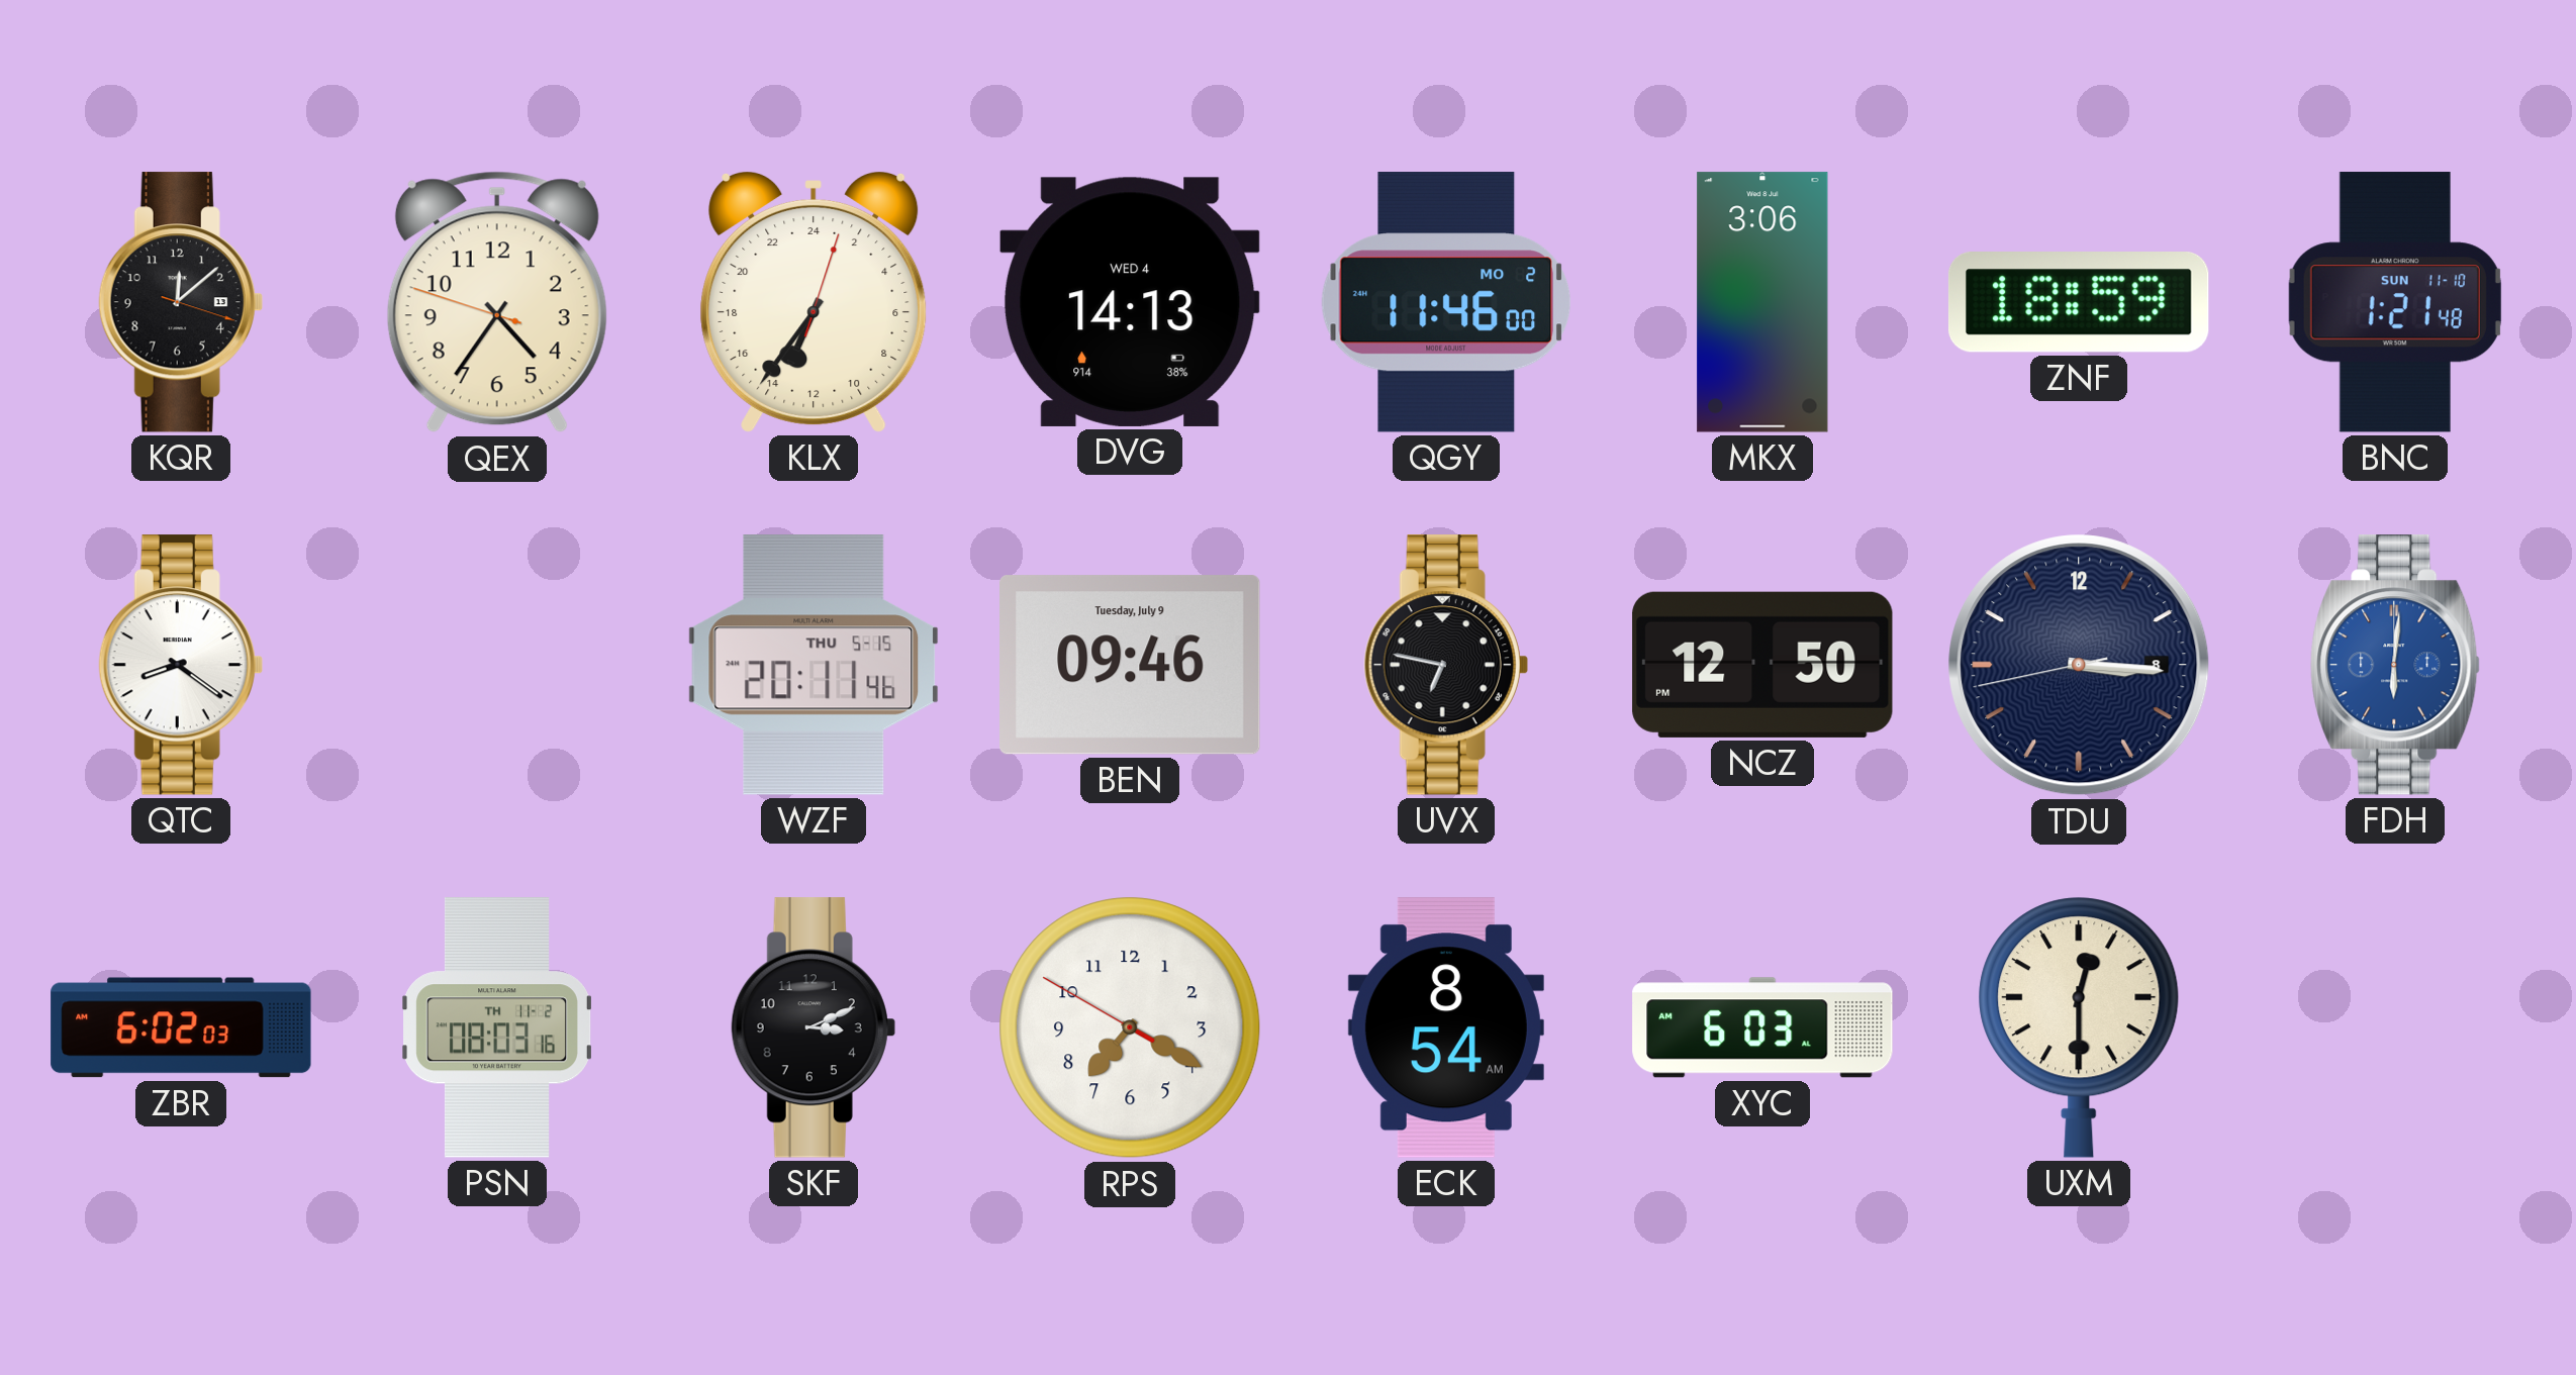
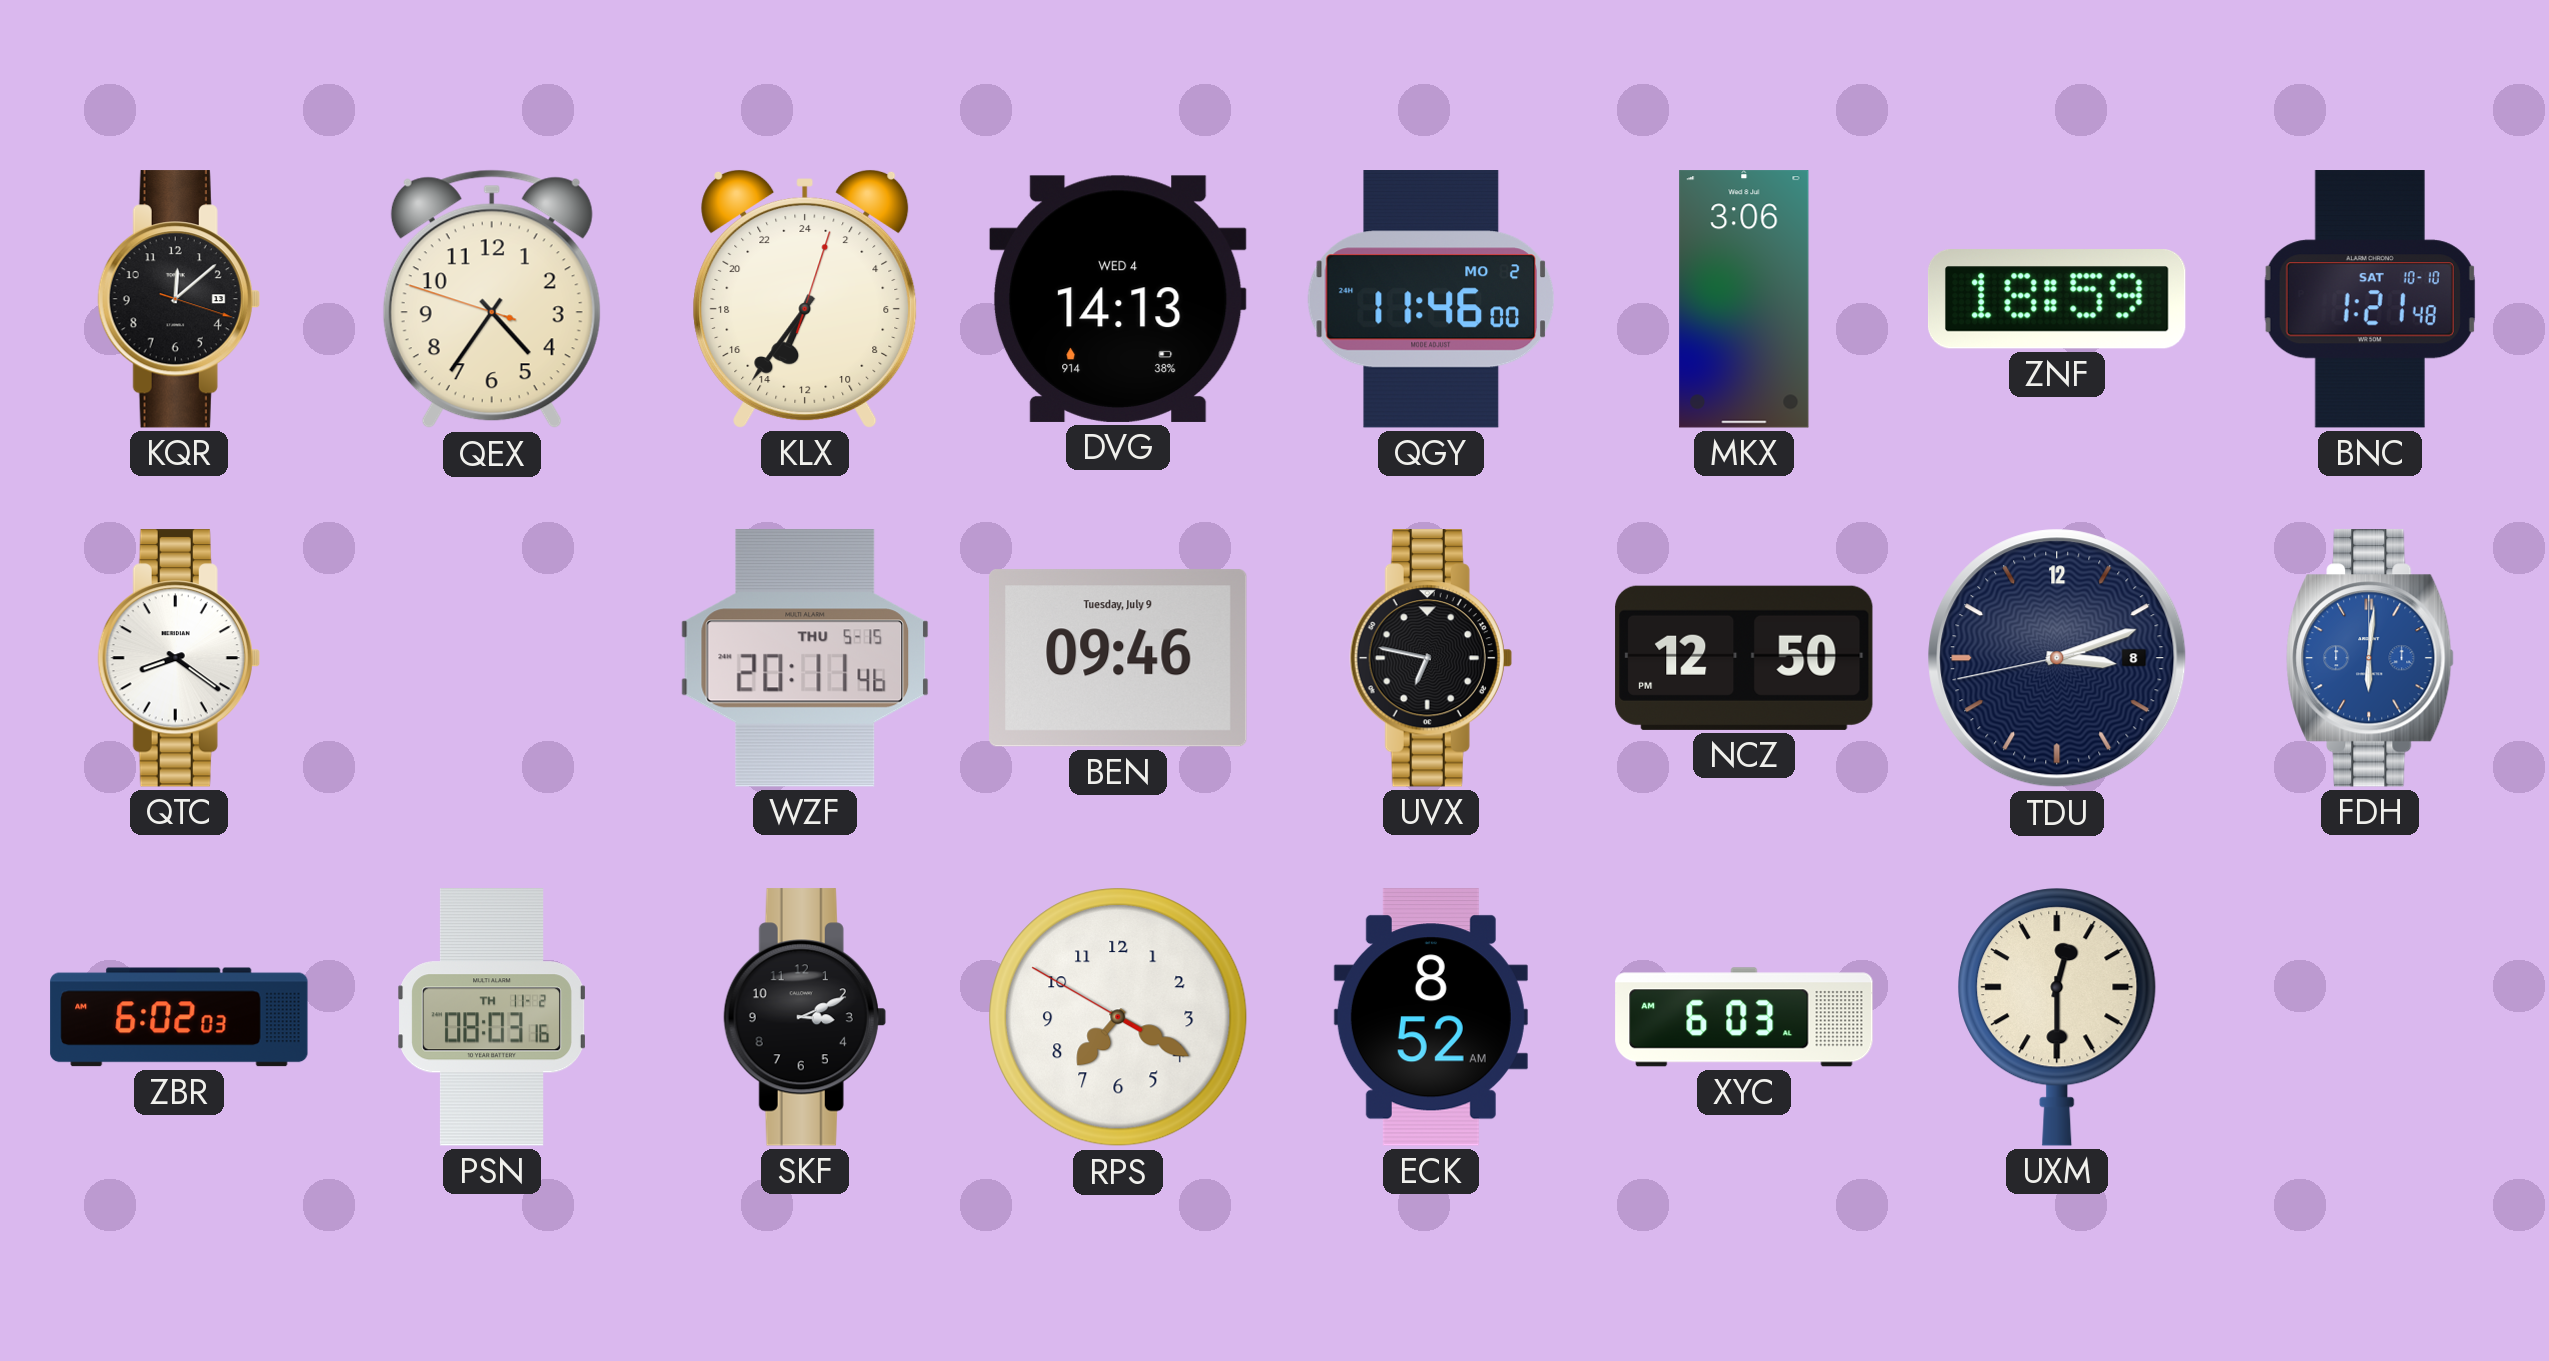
BNC date: SUN 11-10 -> SAT 10-10
TDU: 3:15 -> 3:11
ECK: 8:54 -> 8:52
